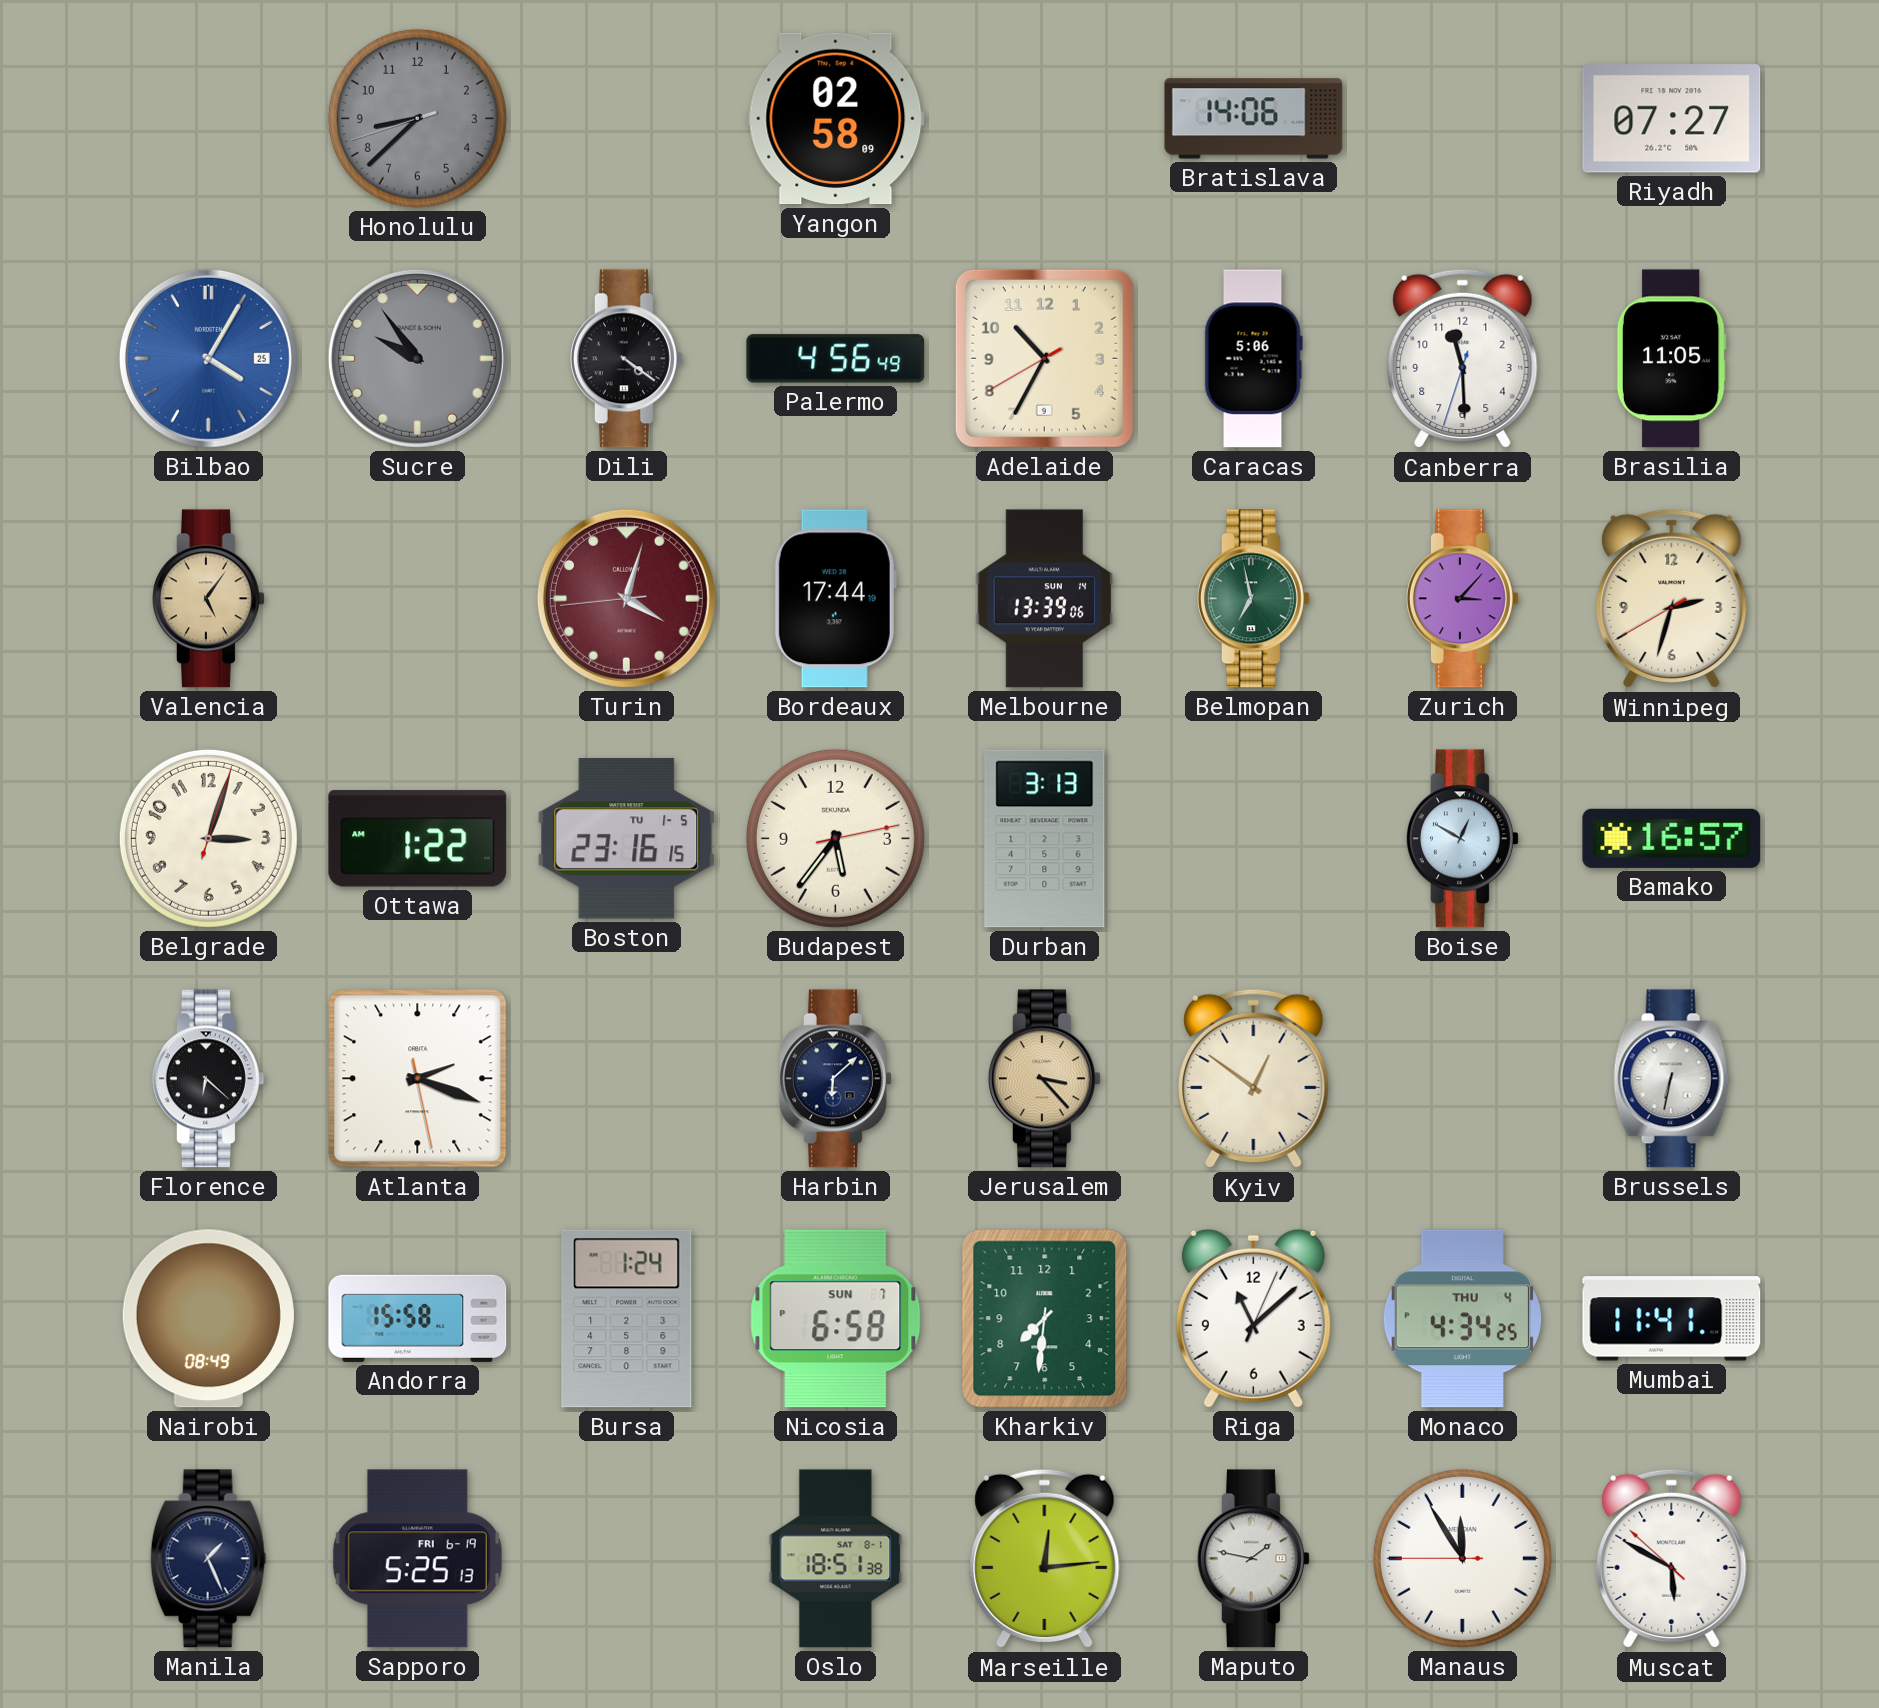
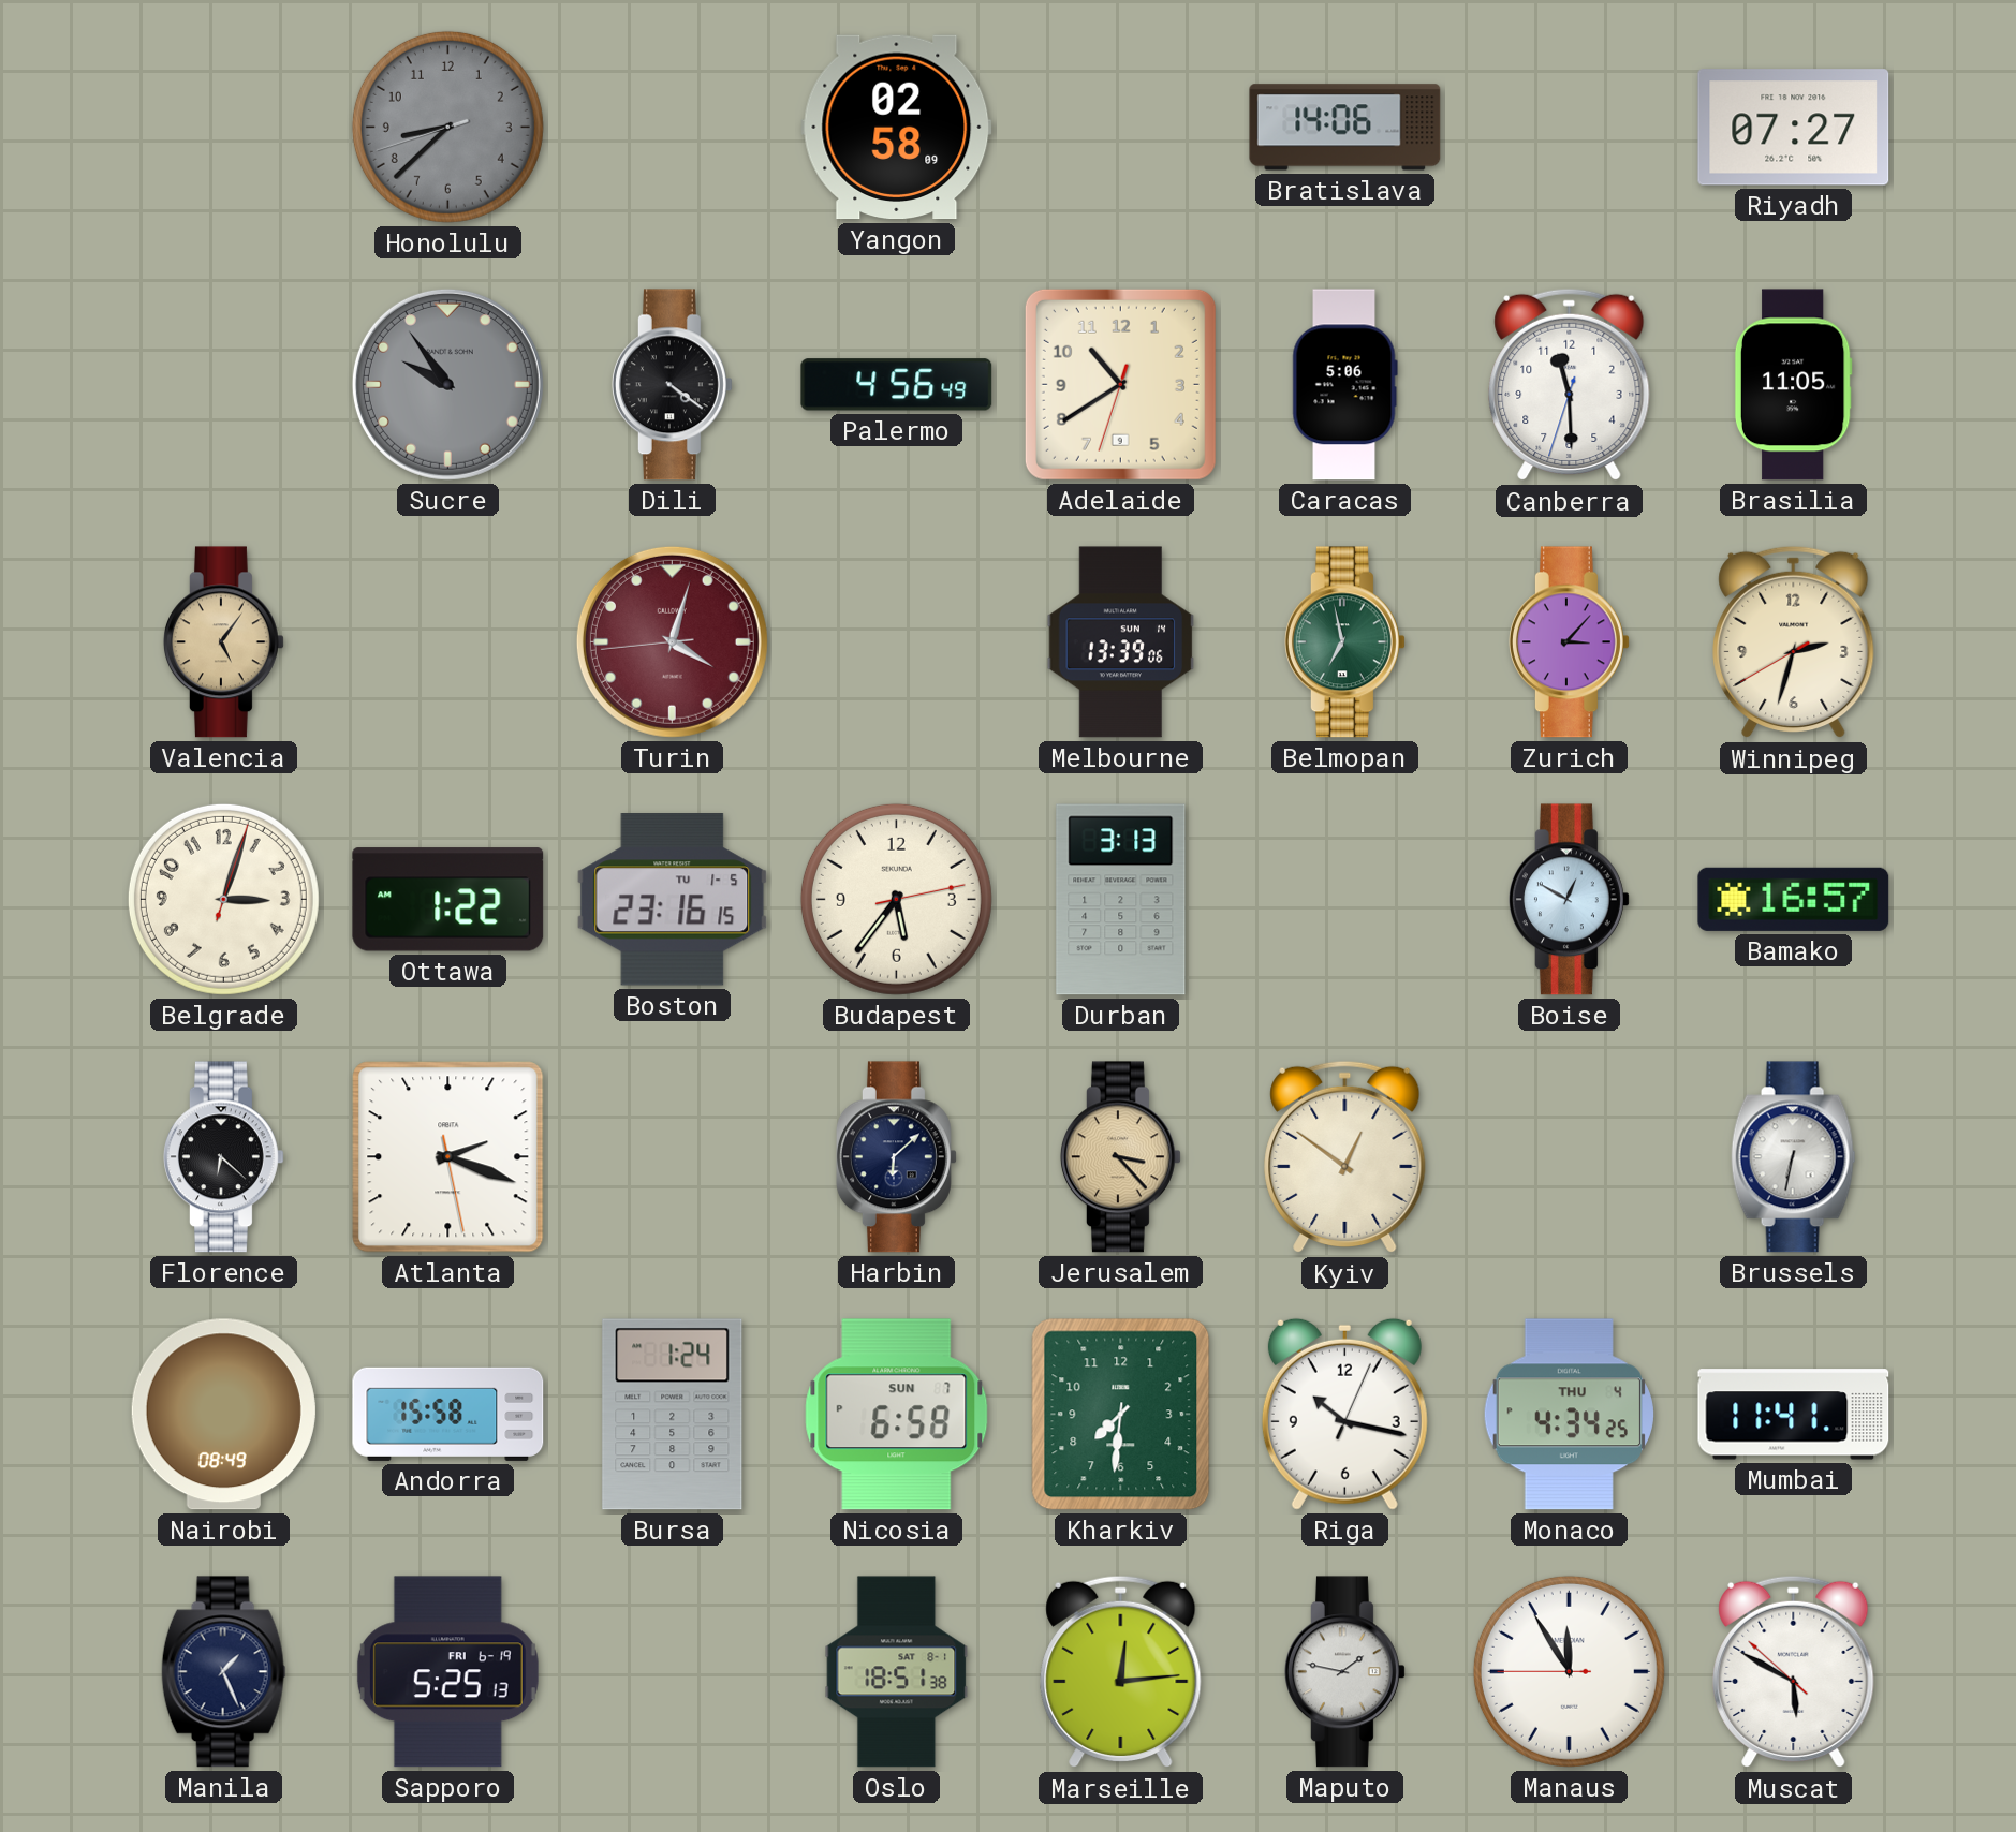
Bilbao: 4:05 -> none
Adelaide: 10:34 -> 10:39
Bordeaux: 17:44 -> none
Riga: 11:08 -> 10:17
